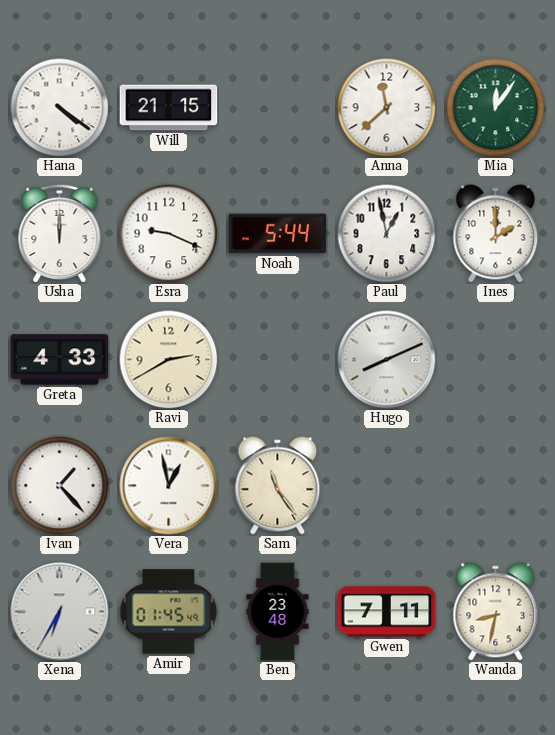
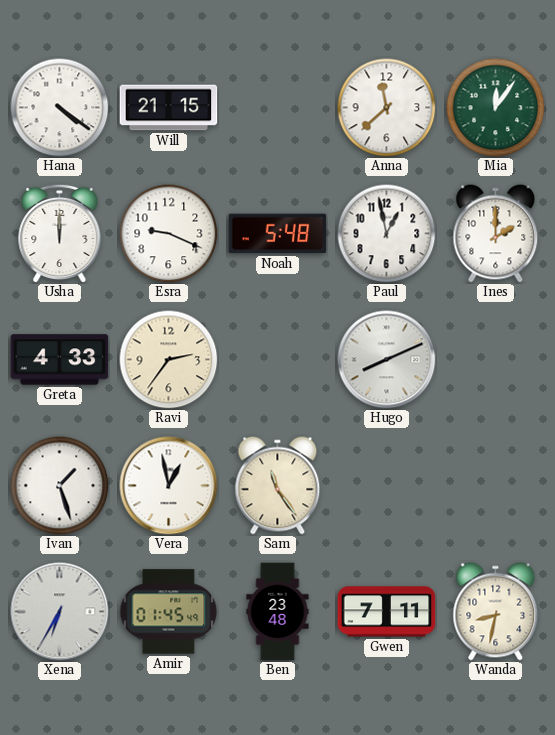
Noah: 5:44 -> 5:48
Ravi: 2:40 -> 2:36
Ivan: 1:23 -> 1:27
